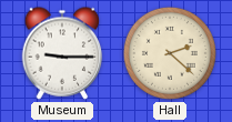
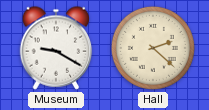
Museum: 9:15 -> 9:20
